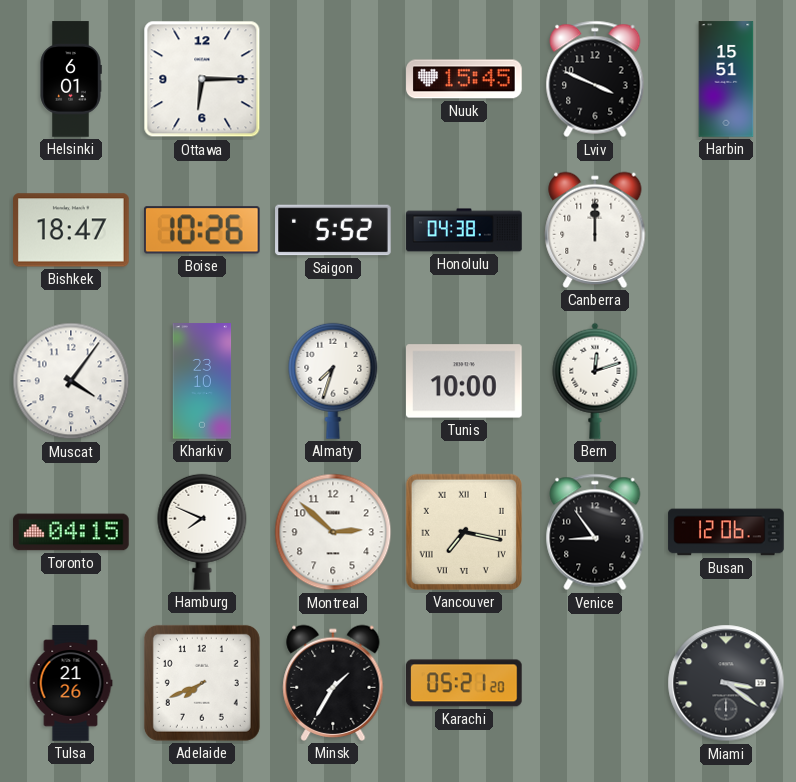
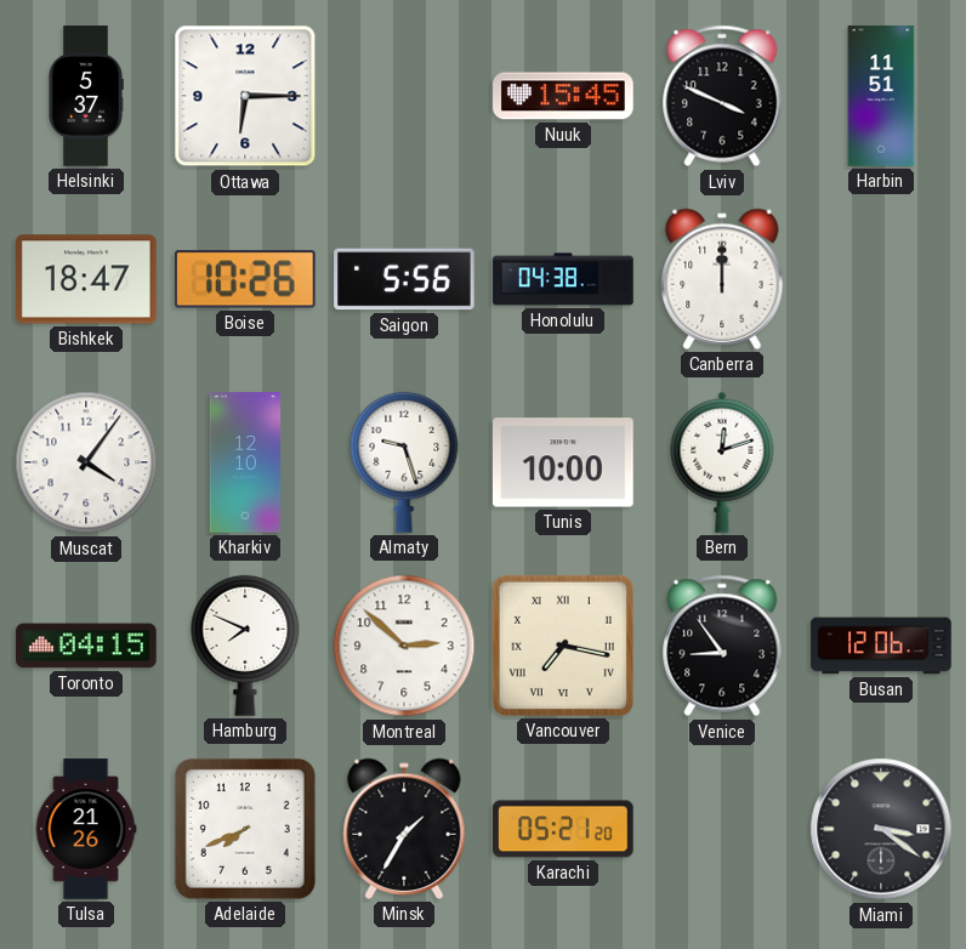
Helsinki: 6:01 -> 5:37
Harbin: 15:51 -> 11:51
Saigon: 5:52 -> 5:56
Kharkiv: 23:10 -> 12:10
Almaty: 7:33 -> 9:27
